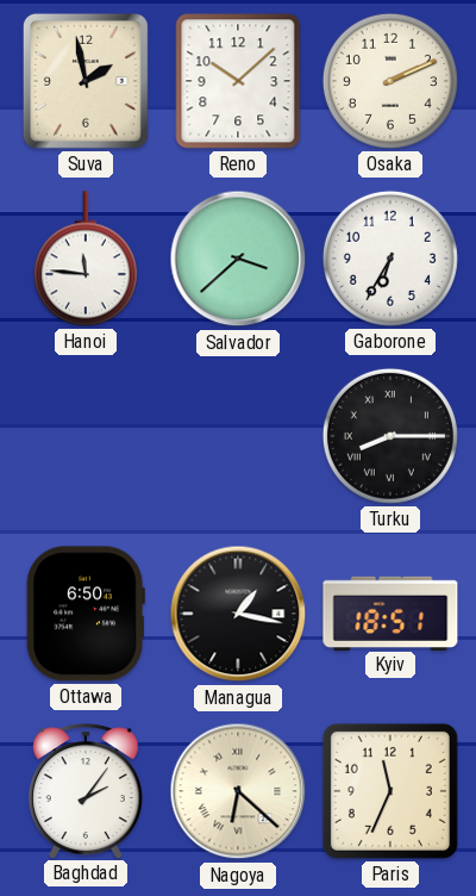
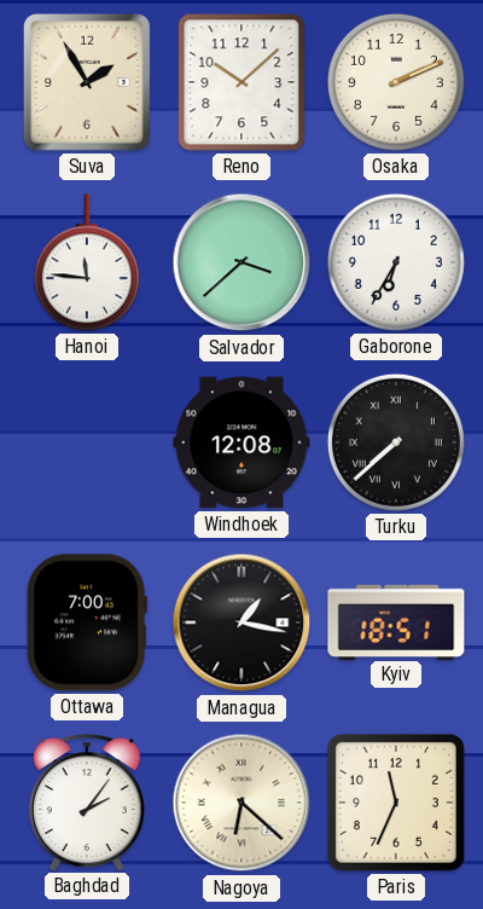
Suva: 1:58 -> 1:55
Windhoek: none -> 12:08
Turku: 8:15 -> 7:38
Ottawa: 6:50 -> 7:00
